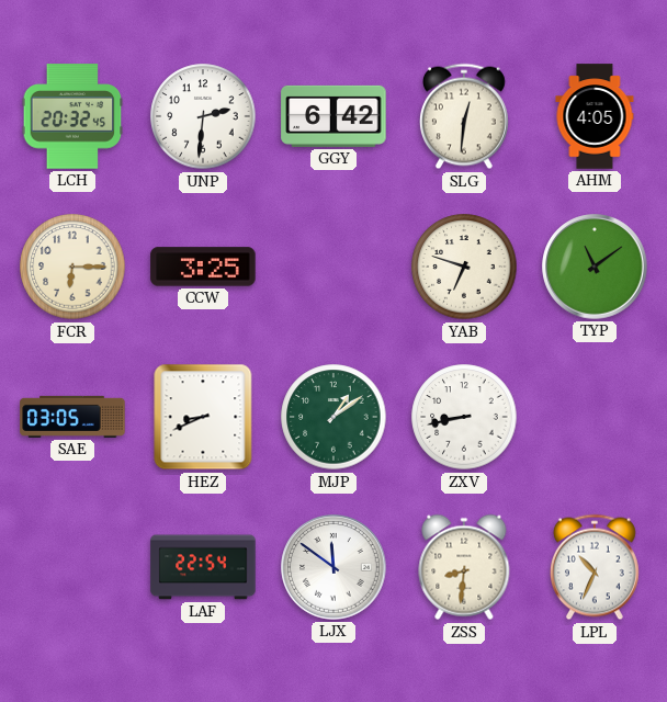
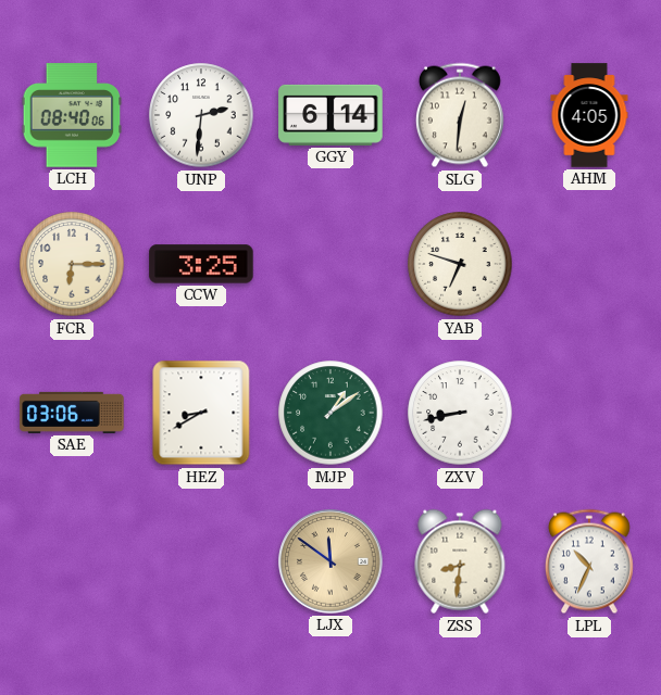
LCH: 20:32 -> 08:40
GGY: 6:42 -> 6:14
TYP: 11:09 -> none
SAE: 03:05 -> 03:06
HEZ: 8:41 -> 8:40
LAF: 22:54 -> none
LJX dial: white -> champagne
